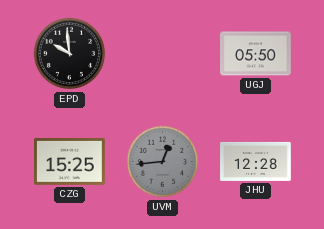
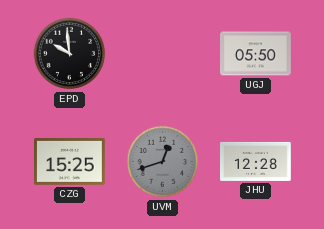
UVM: 12:44 -> 12:42
